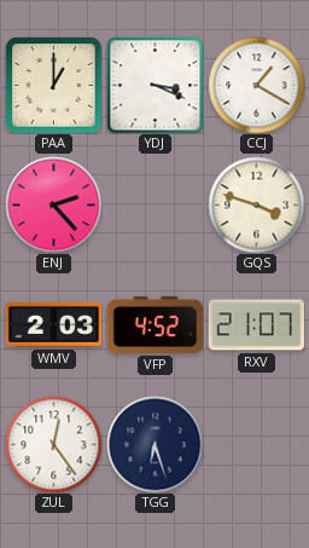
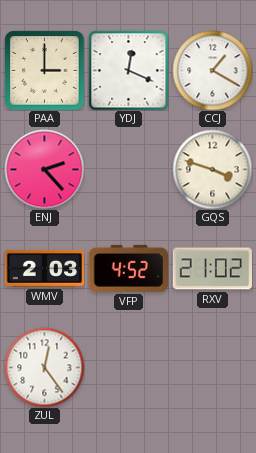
PAA: 1:00 -> 3:00
YDJ: 3:19 -> 12:19
RXV: 21:07 -> 21:02
TGG: 6:27 -> none
